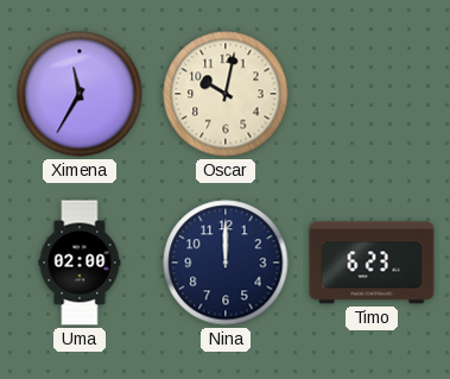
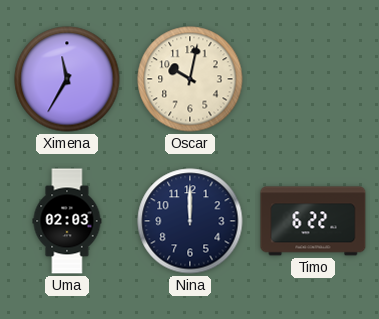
Uma: 02:00 -> 02:03
Timo: 6:23 -> 6:22
